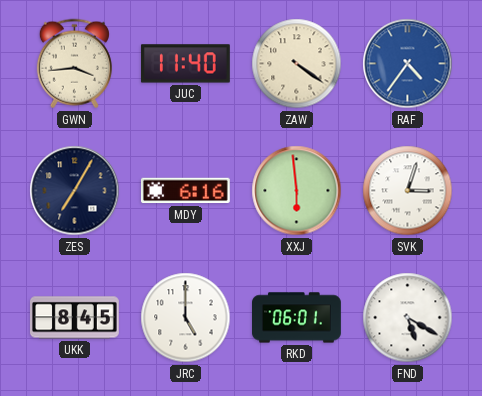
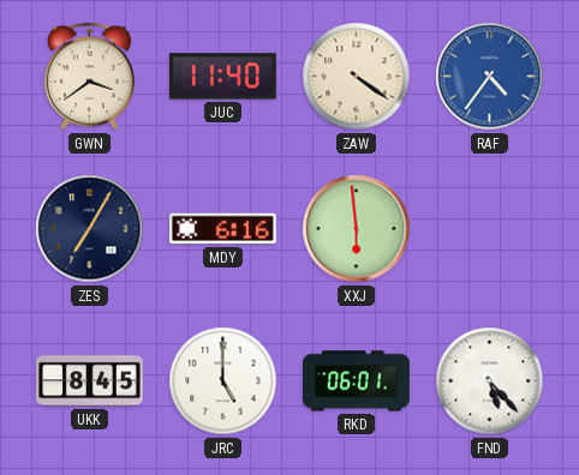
GWN: 3:44 -> 3:39
SVK: 3:03 -> none
FND: 5:20 -> 5:23
